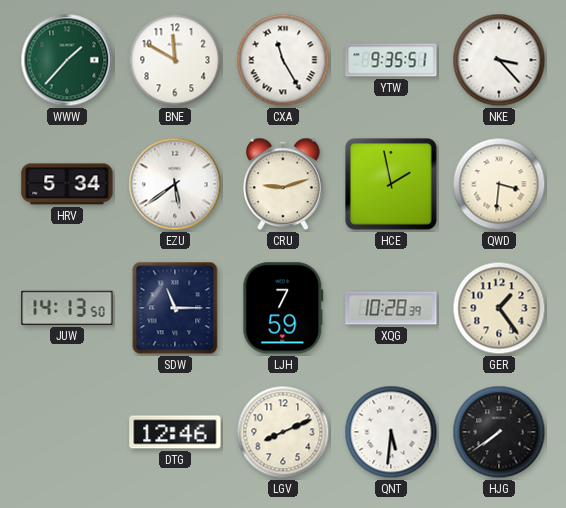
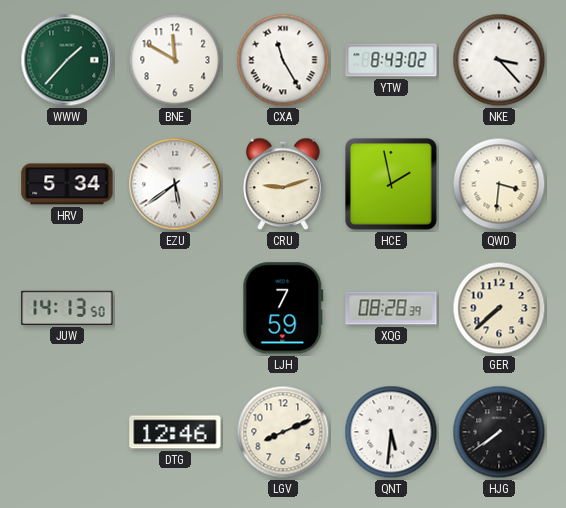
YTW: 9:35 -> 8:43
SDW: 11:15 -> none
XQG: 10:28 -> 08:28
GER: 1:24 -> 7:38
